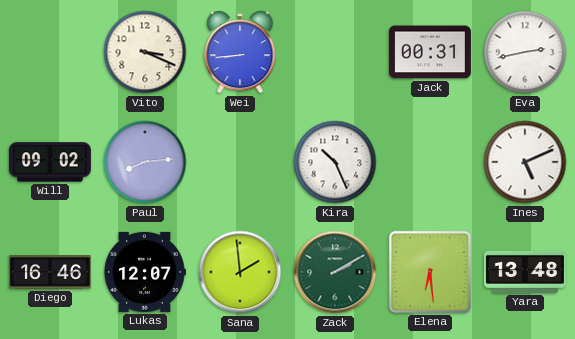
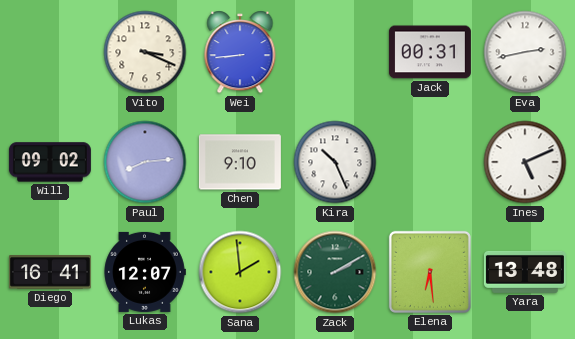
Chen: none -> 9:10
Diego: 16:46 -> 16:41
